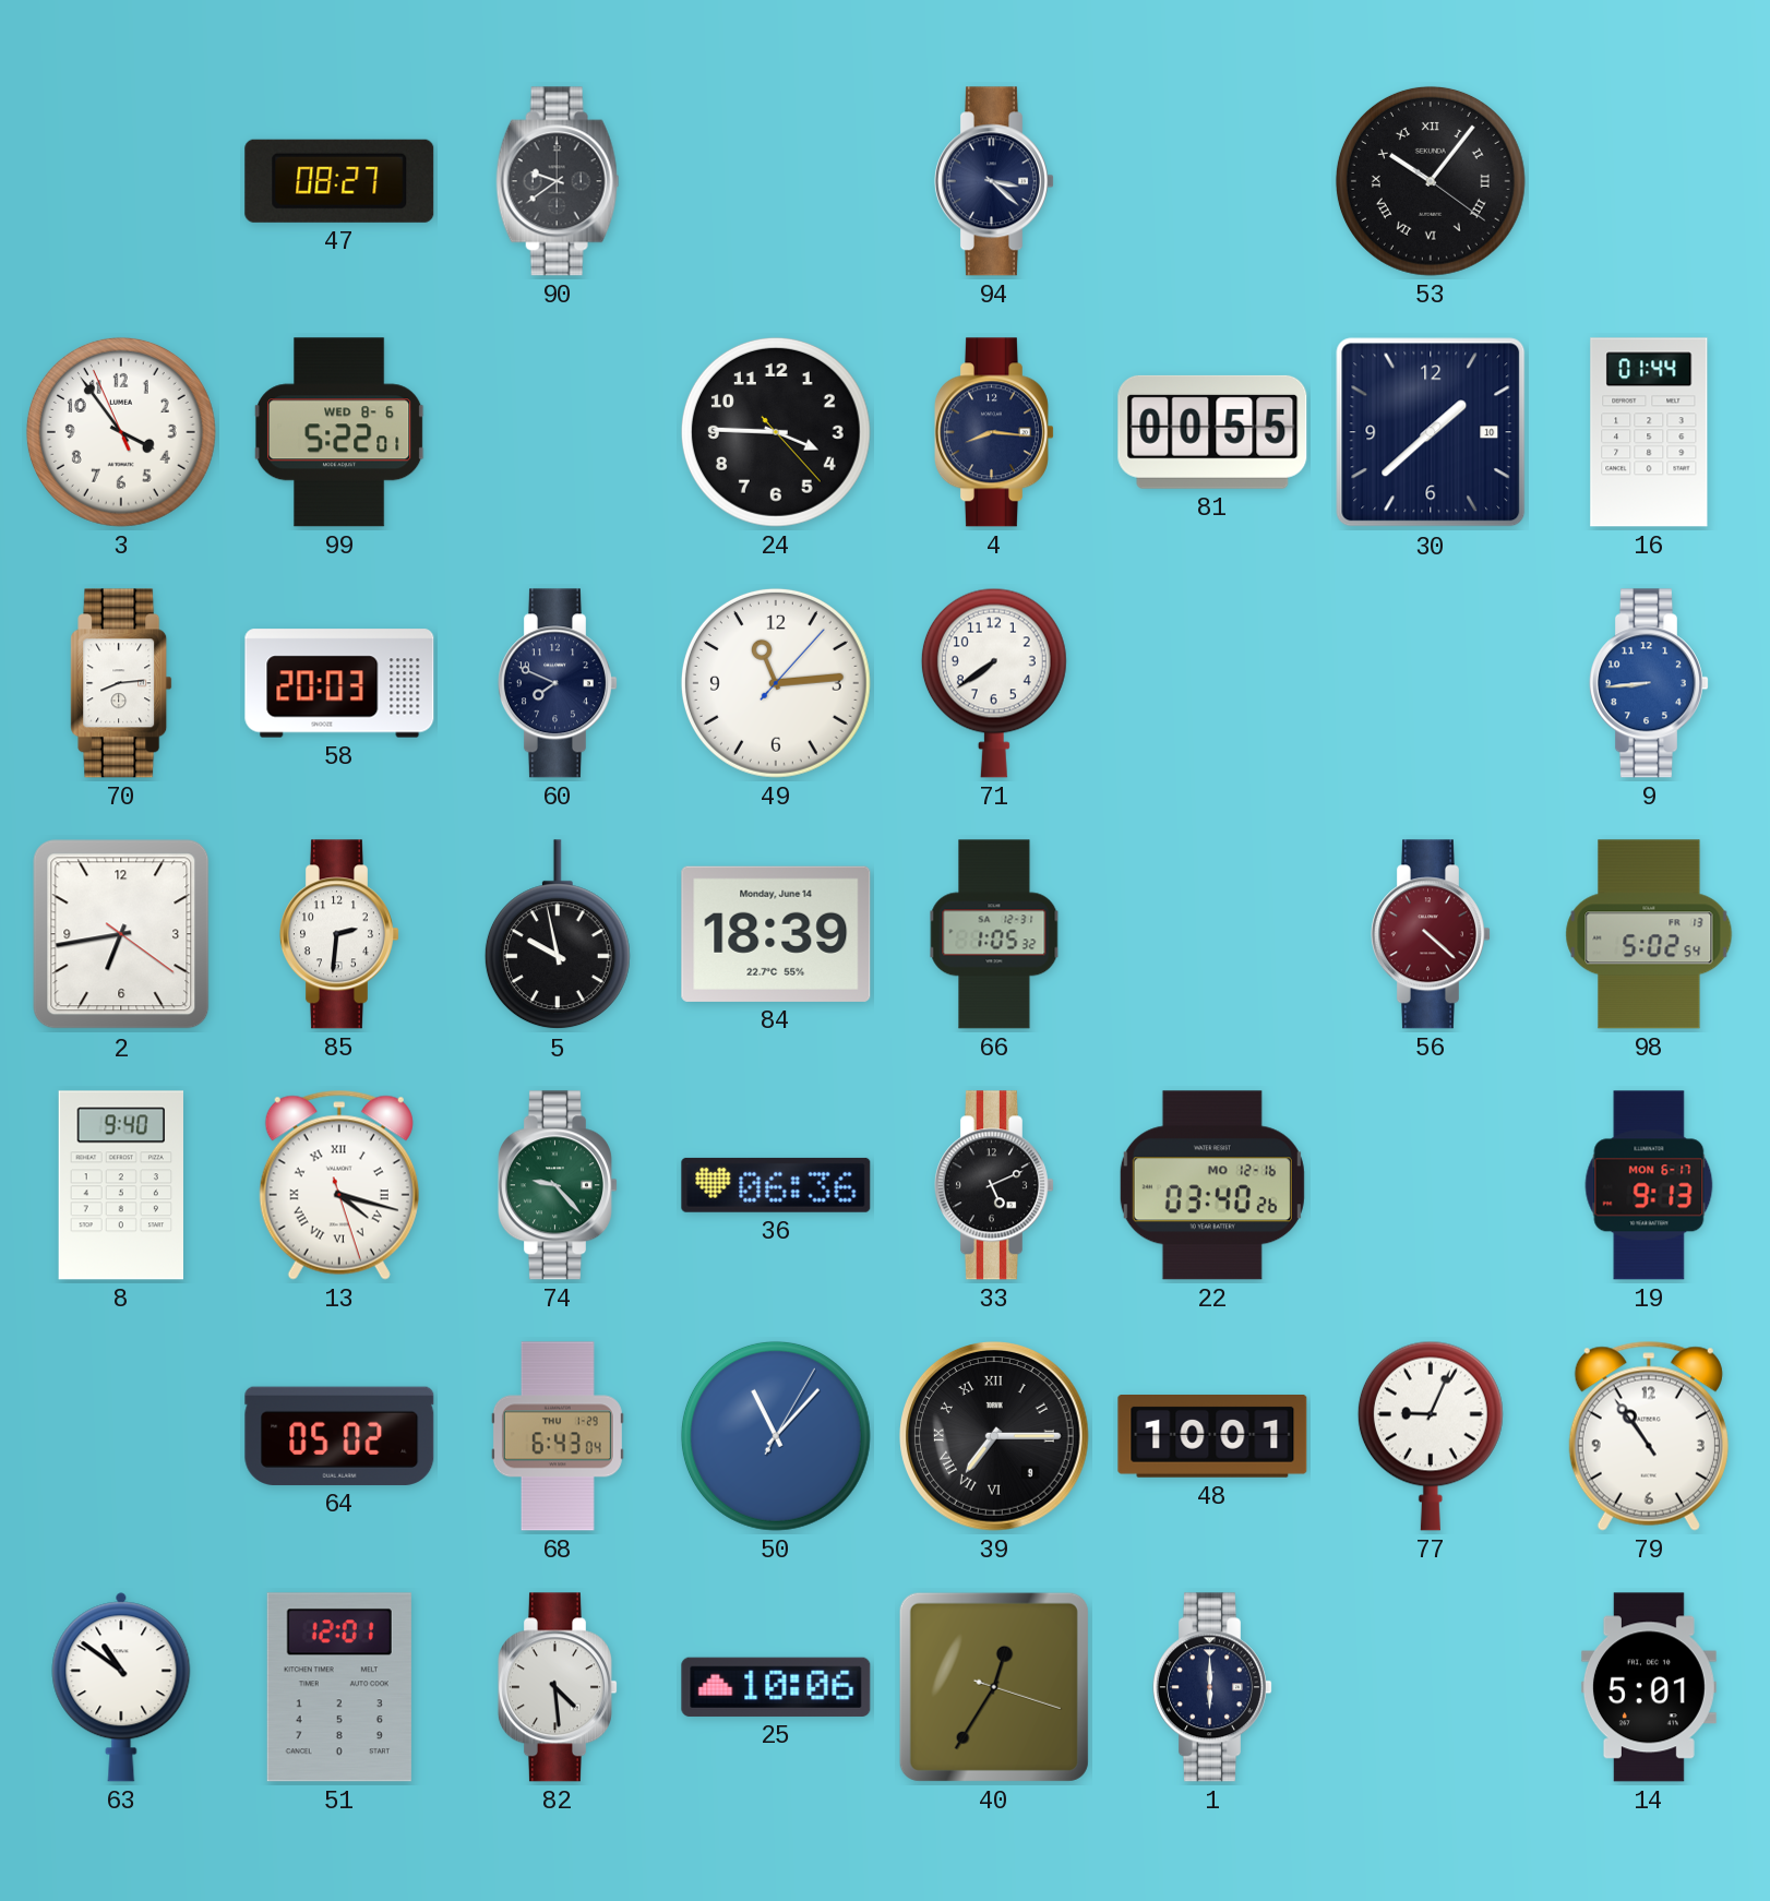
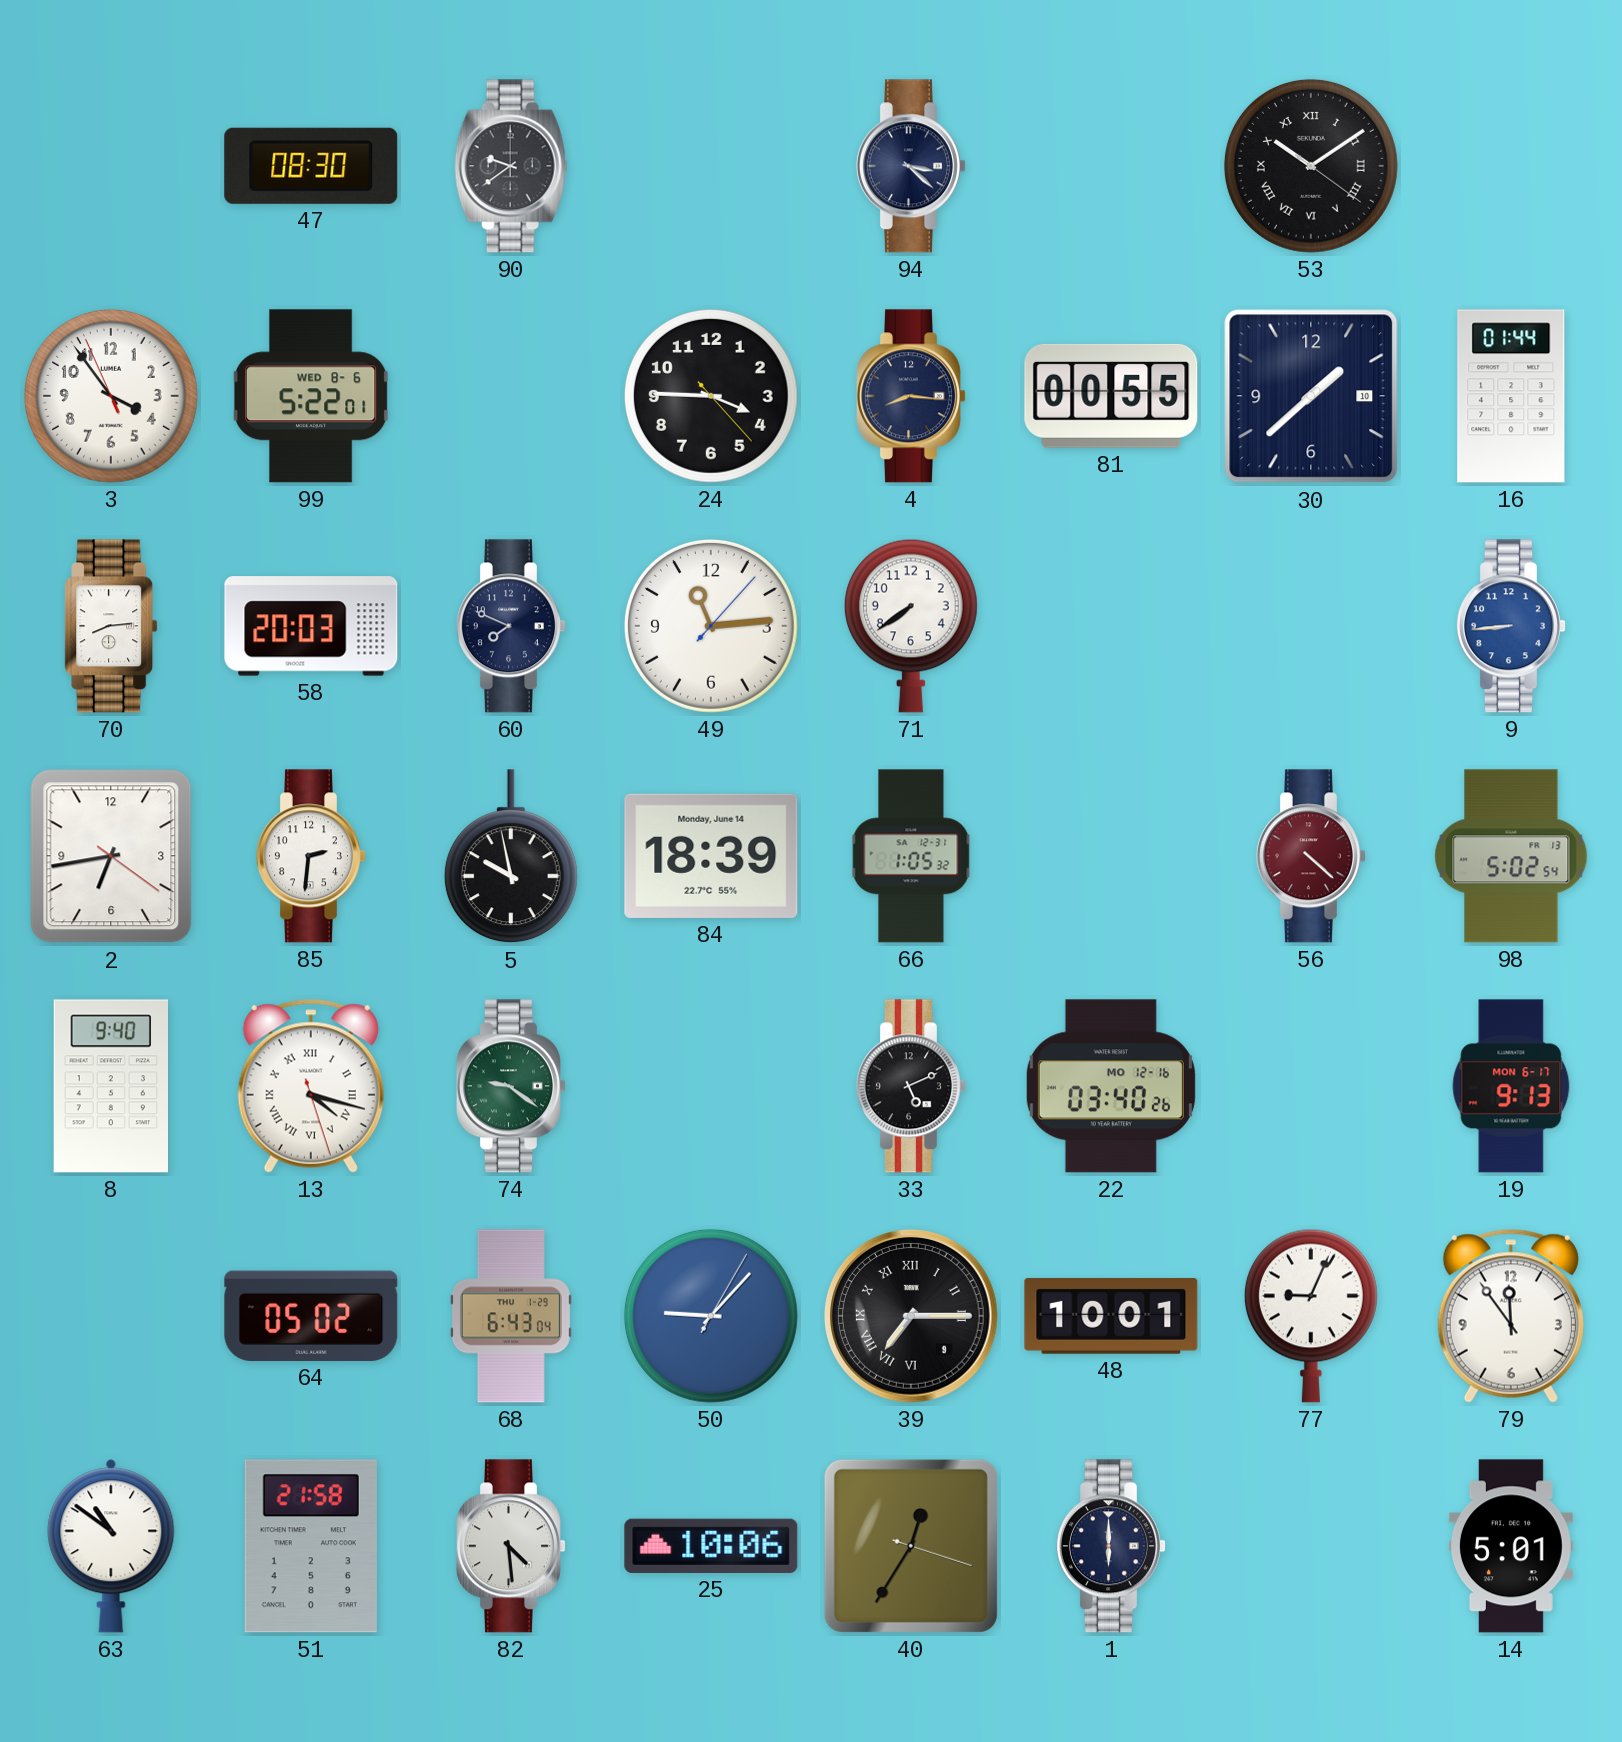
47: 08:27 -> 08:30
53: 10:06 -> 10:09
74: 9:23 -> 9:21
36: 06:36 -> none
50: 11:07 -> 9:07
79: 10:54 -> 11:54
51: 12:01 -> 21:58
